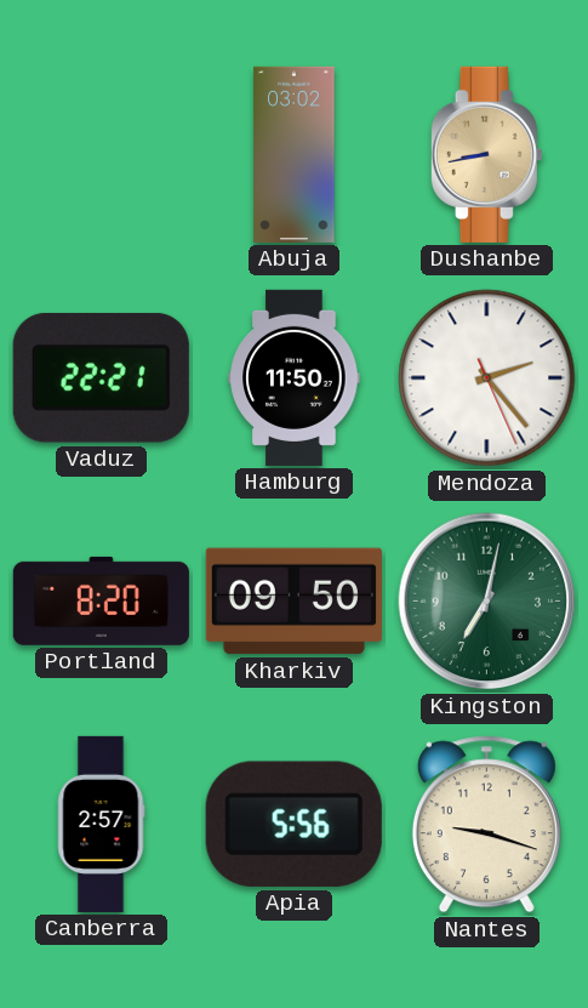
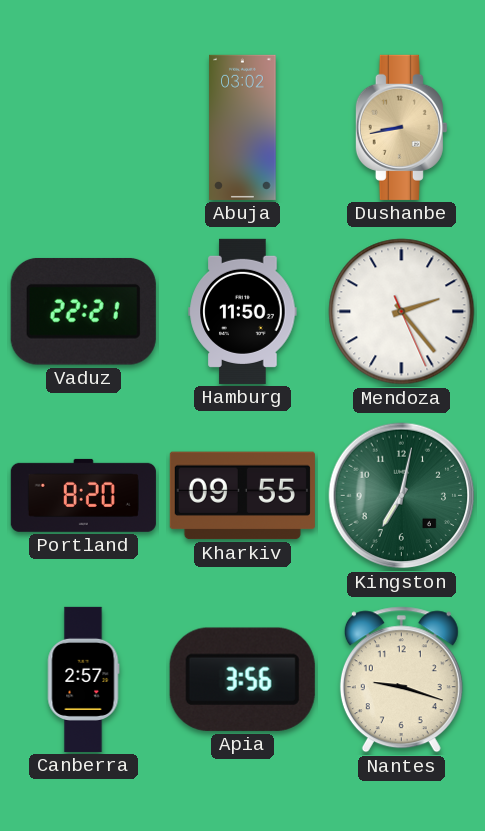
Kharkiv: 09:50 -> 09:55
Apia: 5:56 -> 3:56
